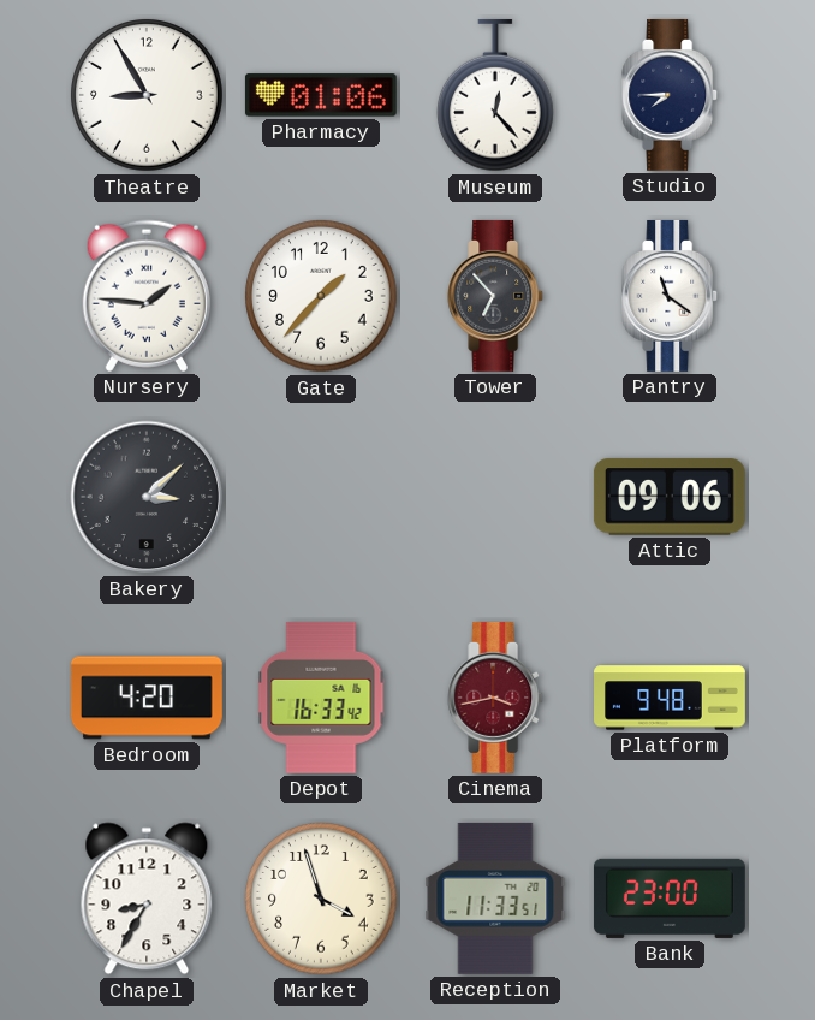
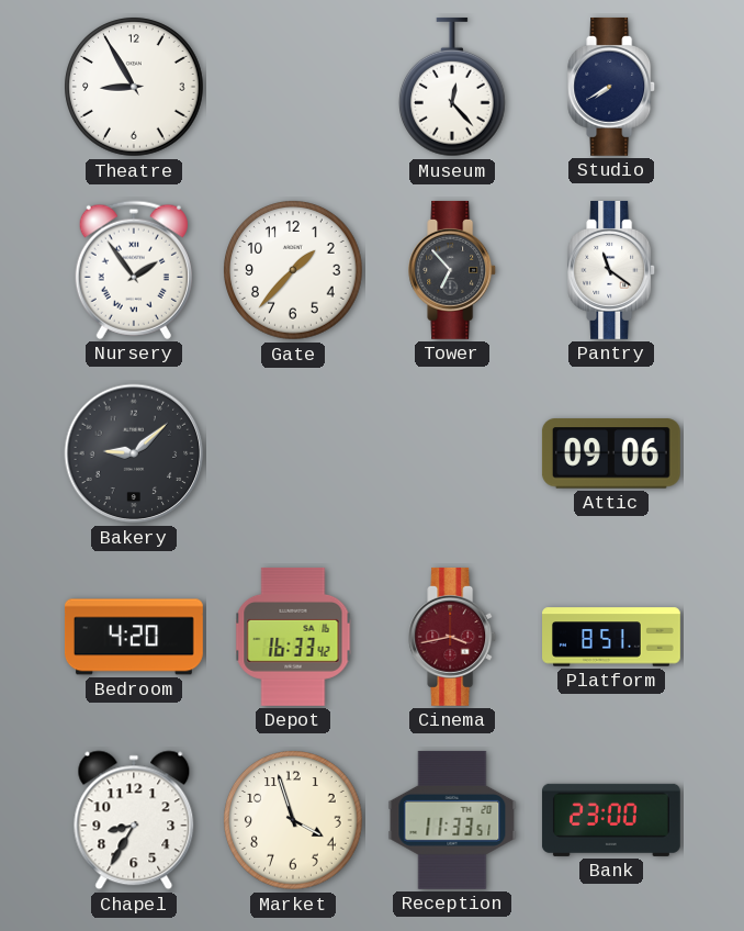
Pharmacy: 01:06 -> none
Studio: 7:45 -> 7:40
Nursery: 1:46 -> 1:54
Bakery: 3:08 -> 9:08
Platform: 9:48 -> 8:51
